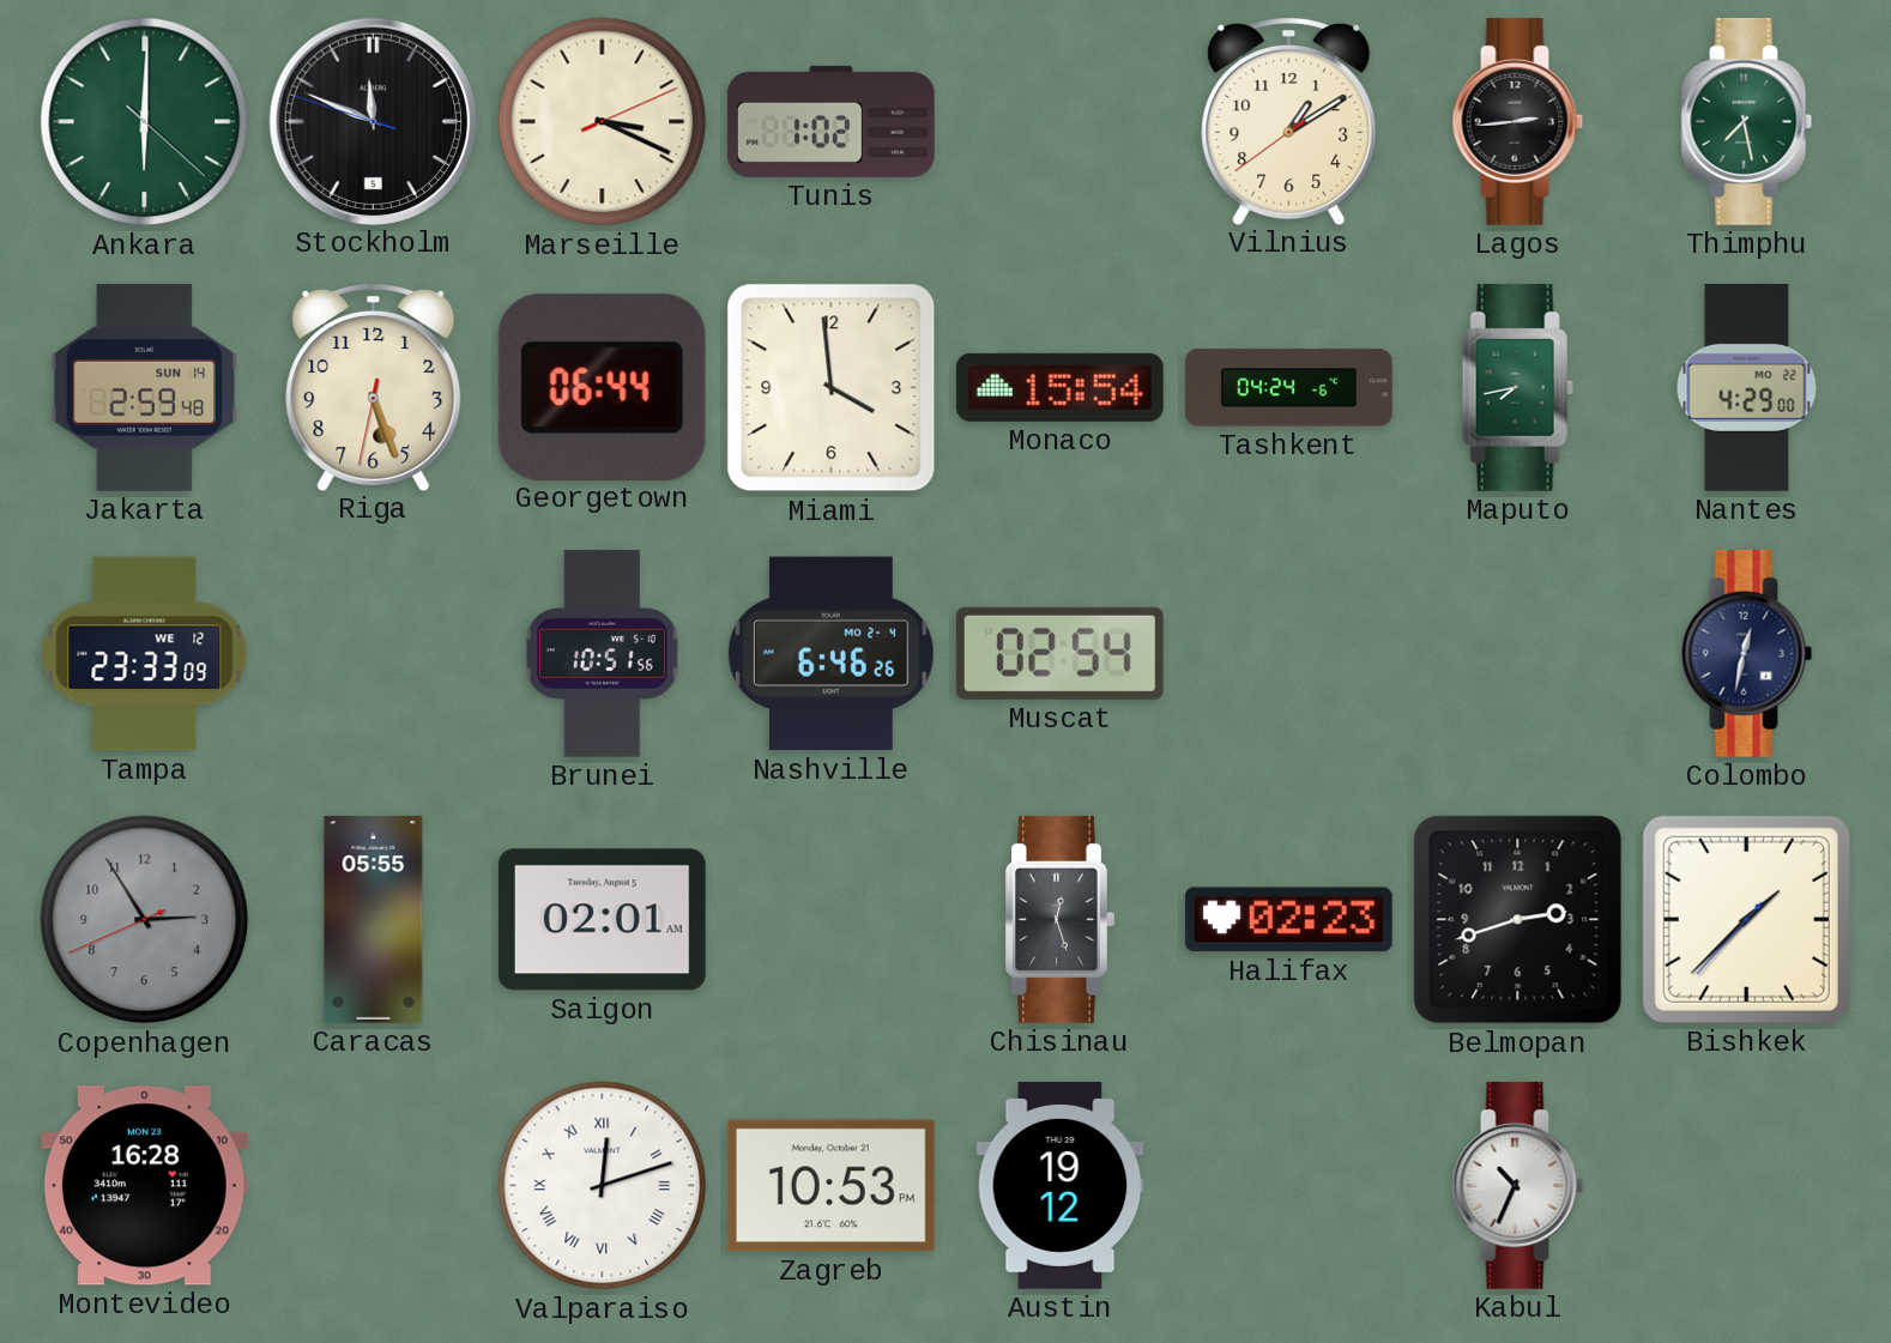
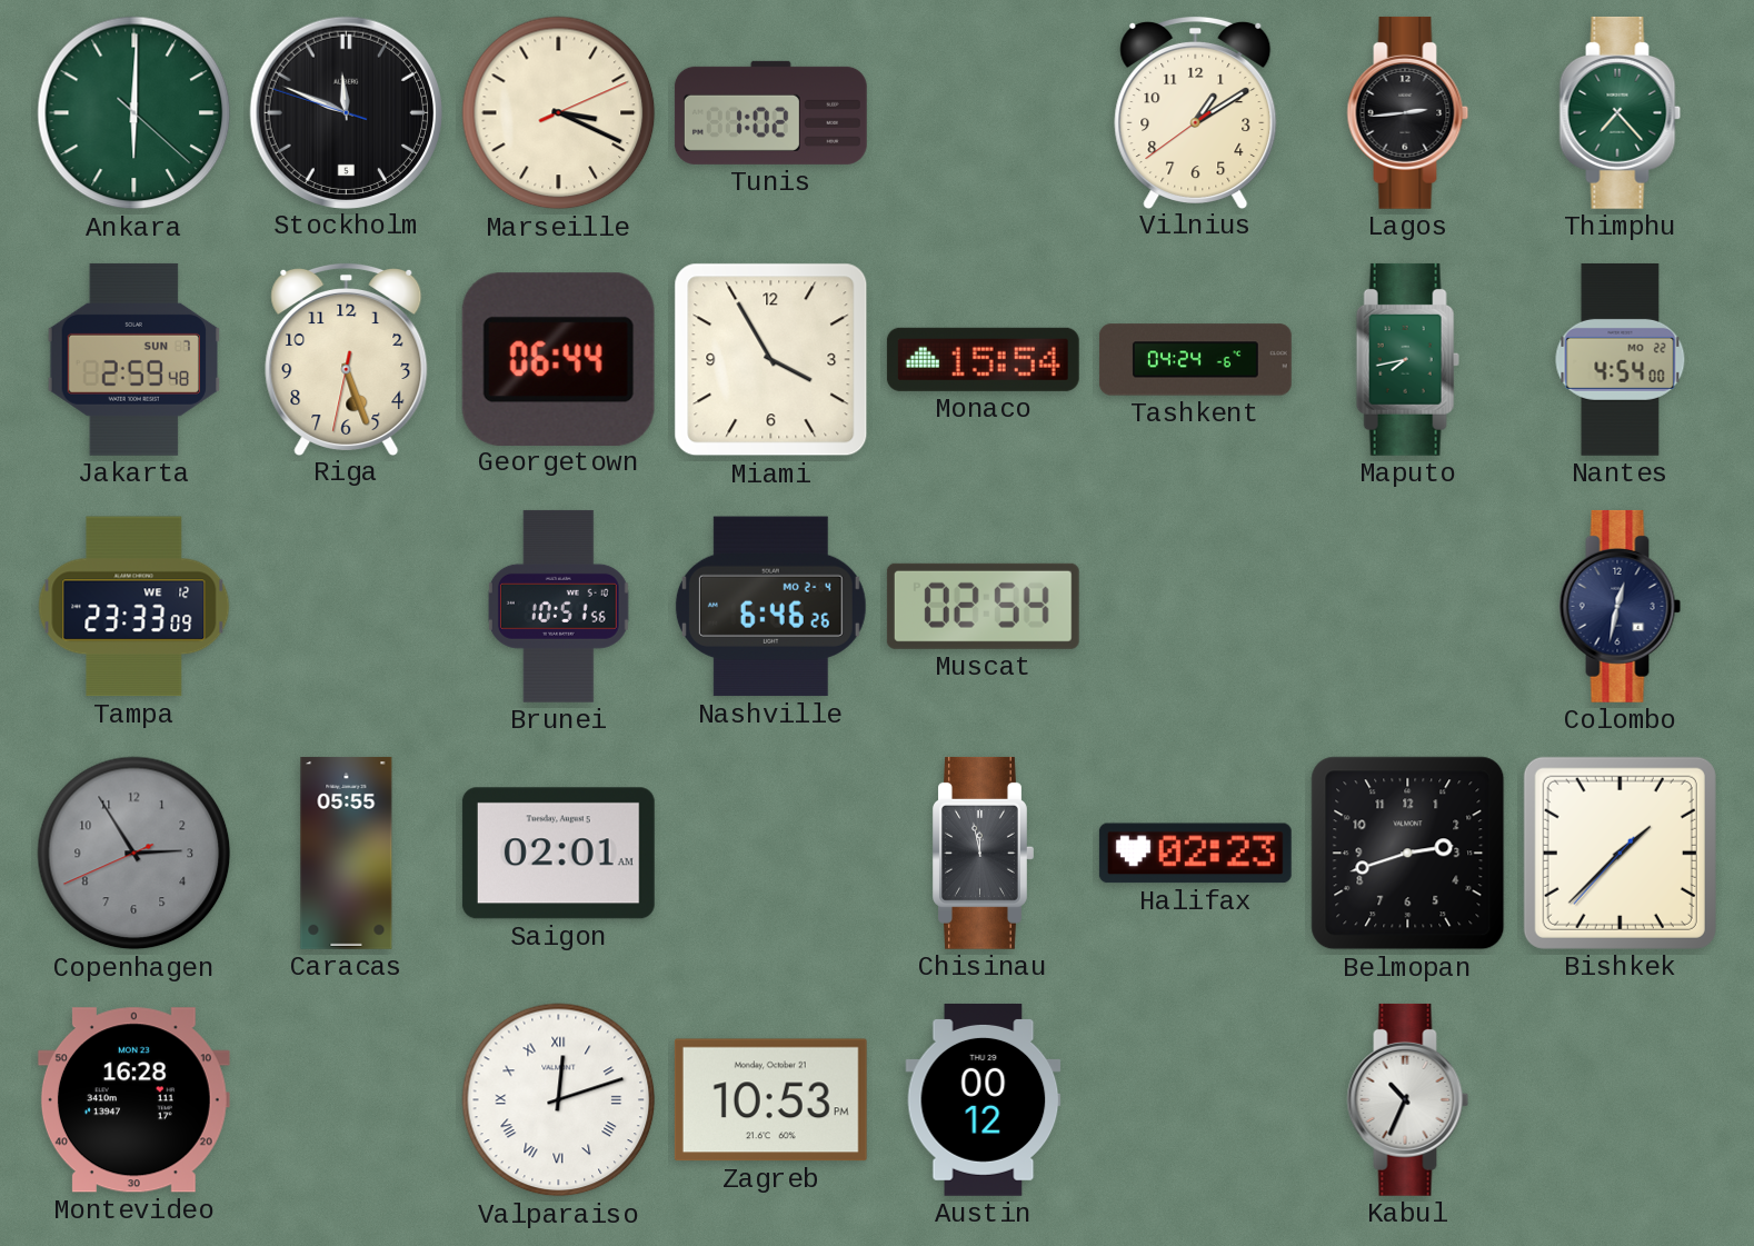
Thimphu: 7:28 -> 7:23
Jakarta date: SUN 14 -> SUN 7
Miami: 3:59 -> 3:55
Nantes: 4:29 -> 4:54
Chisinau: 12:27 -> 11:58
Austin: 19:12 -> 00:12
